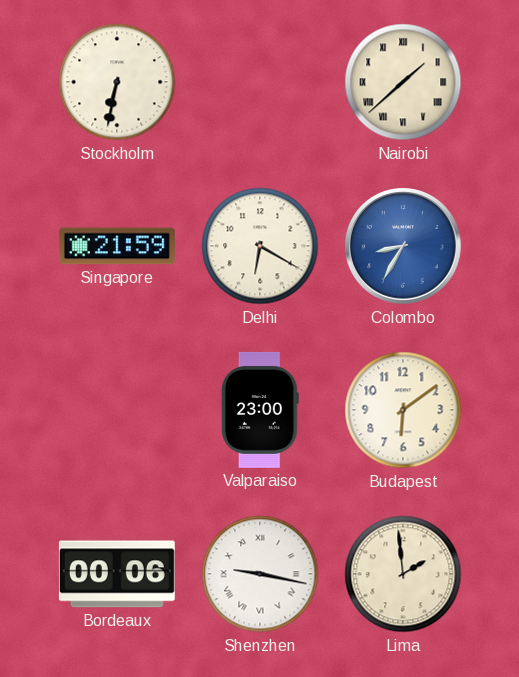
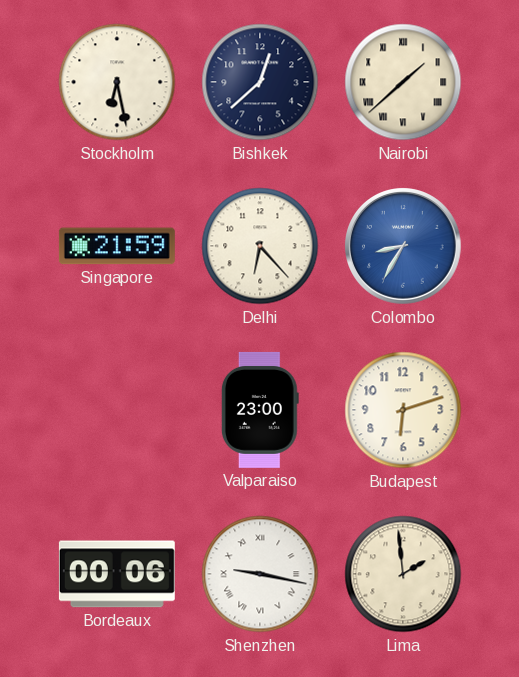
Stockholm: 6:32 -> 6:28
Bishkek: none -> 12:38
Delhi: 6:20 -> 6:23
Budapest: 6:09 -> 6:12
